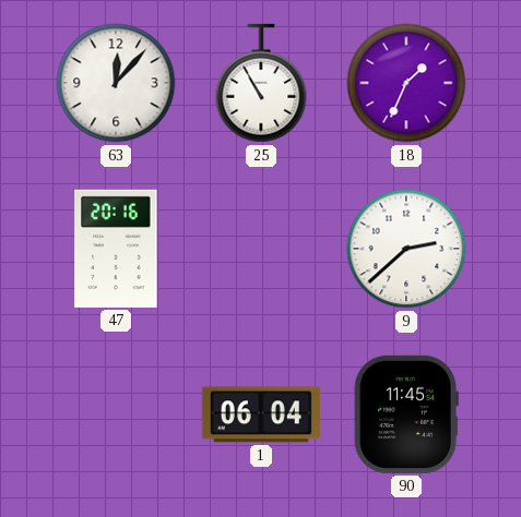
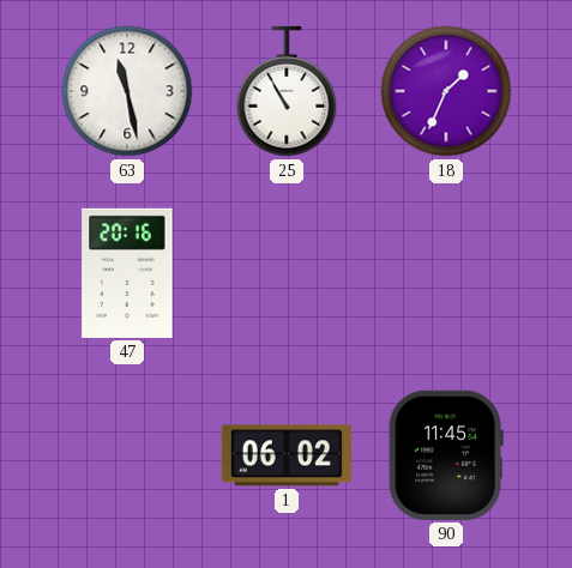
63: 12:07 -> 11:28
9: 2:38 -> none
1: 06:04 -> 06:02
